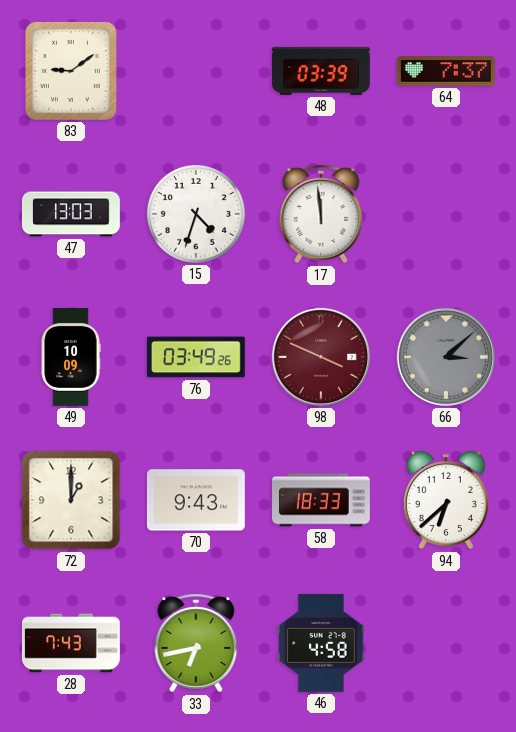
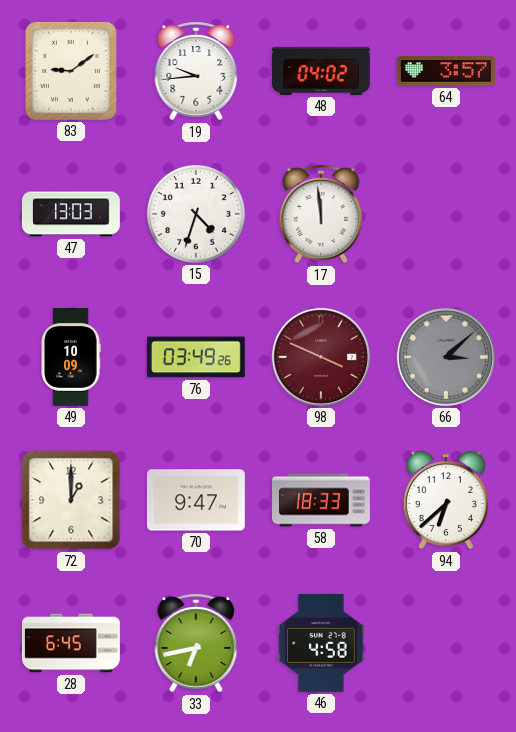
19: none -> 9:44
48: 03:39 -> 04:02
64: 7:37 -> 3:57
70: 9:43 -> 9:47
28: 7:43 -> 6:45
